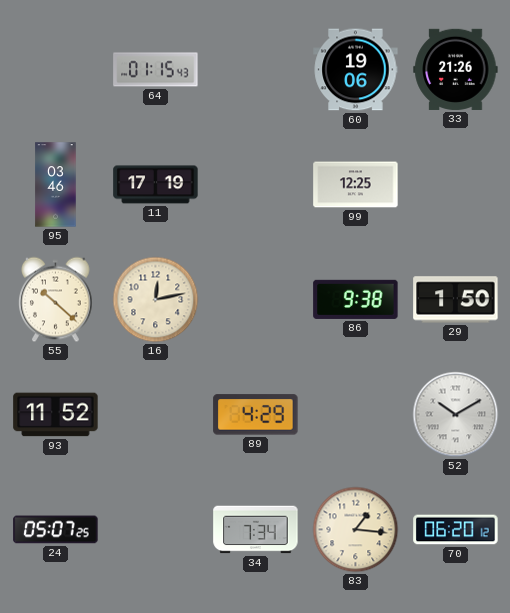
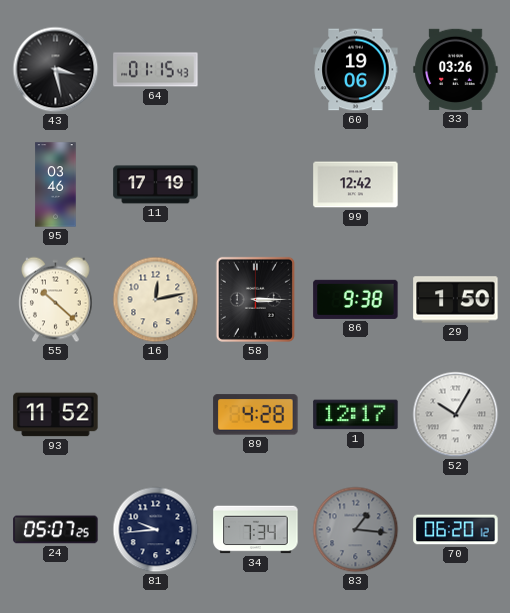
43: none -> 3:28
33: 21:26 -> 03:26
99: 12:25 -> 12:42
58: none -> 3:15
89: 4:29 -> 4:28
1: none -> 12:17
52: 10:10 -> 10:05
81: none -> 9:44
83 dial: cream -> grey
